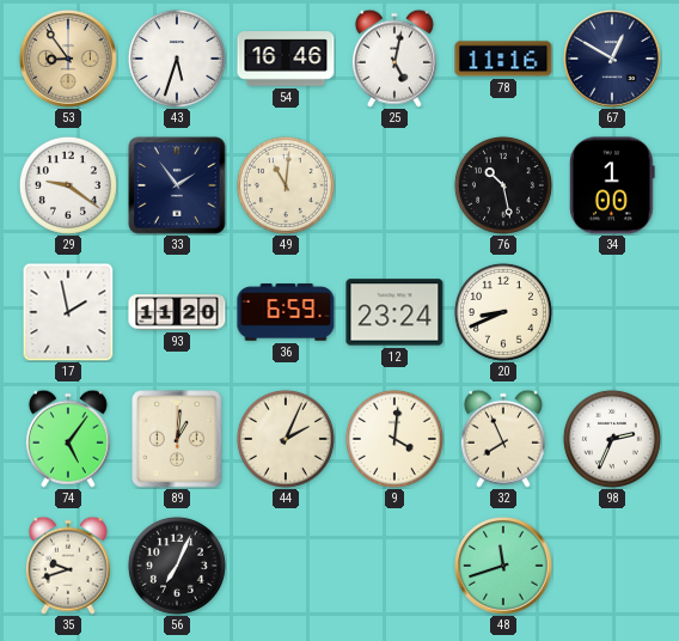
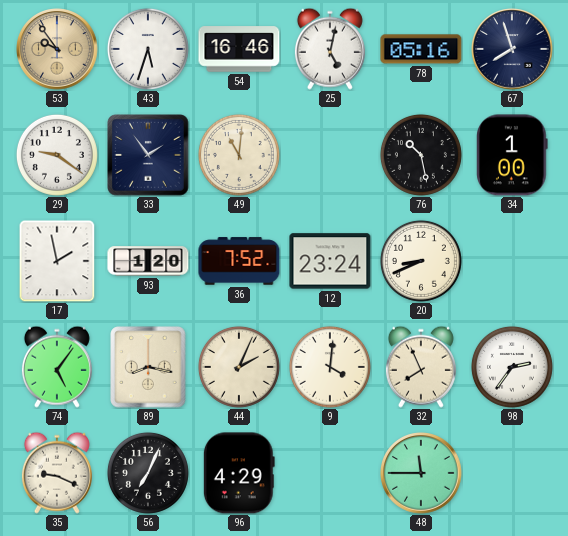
53: 8:54 -> 9:54
78: 11:16 -> 05:16
67: 12:50 -> 7:57
93: 11:20 -> 1:20
36: 6:59 -> 7:52
89: 1:01 -> 8:17
98: 2:34 -> 2:36
35: 9:42 -> 9:19
96: none -> 4:29
48: 11:42 -> 11:45
